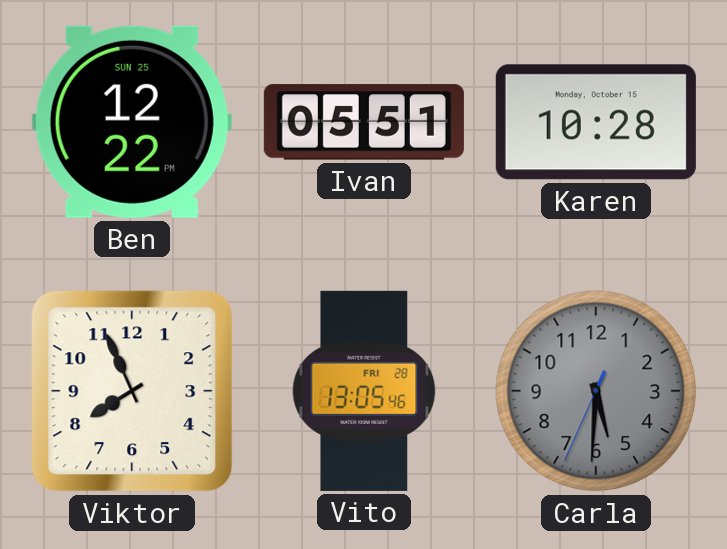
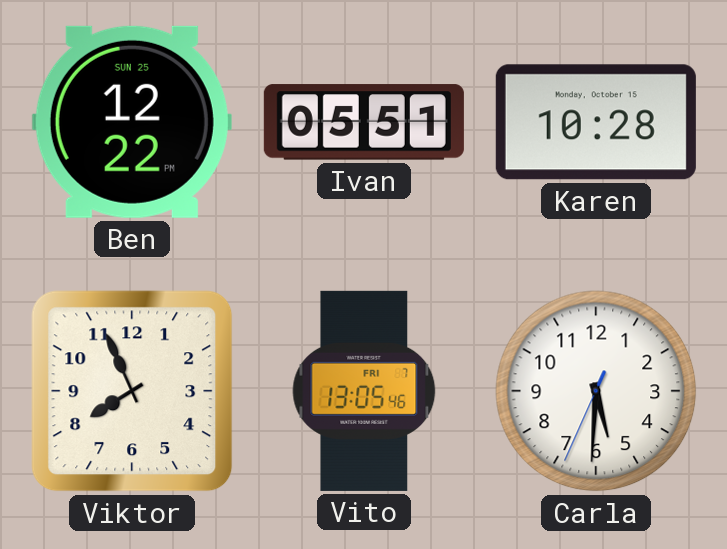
Vito date: FRI 28 -> FRI 7
Carla dial: grey -> white
